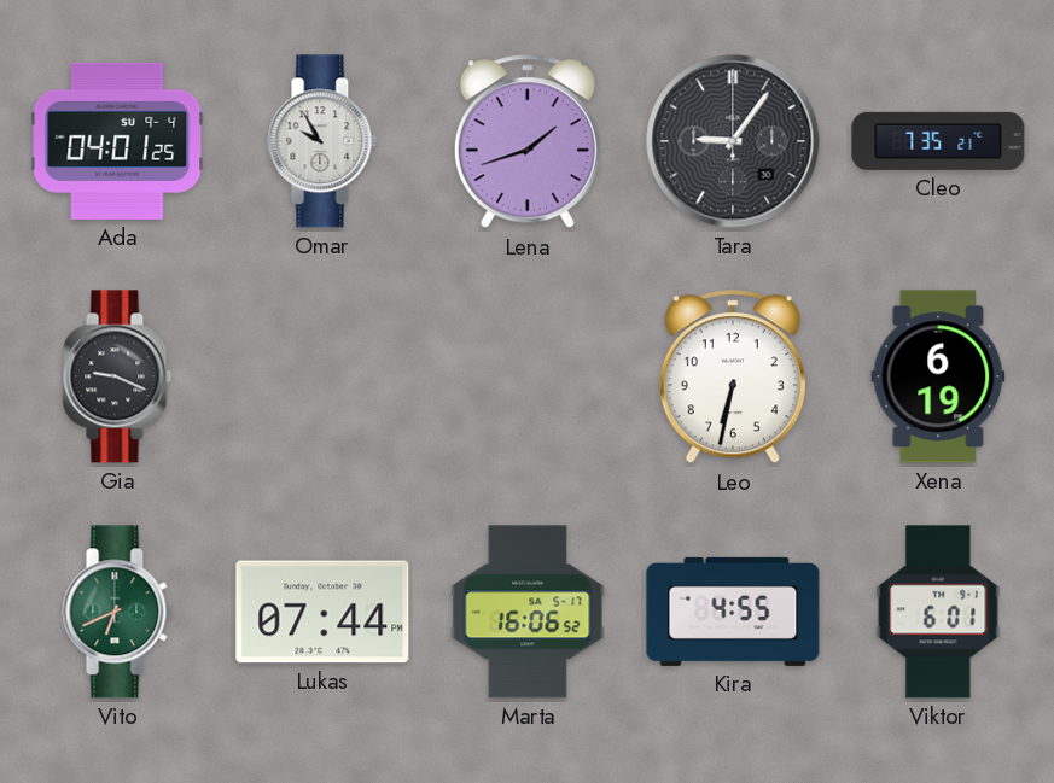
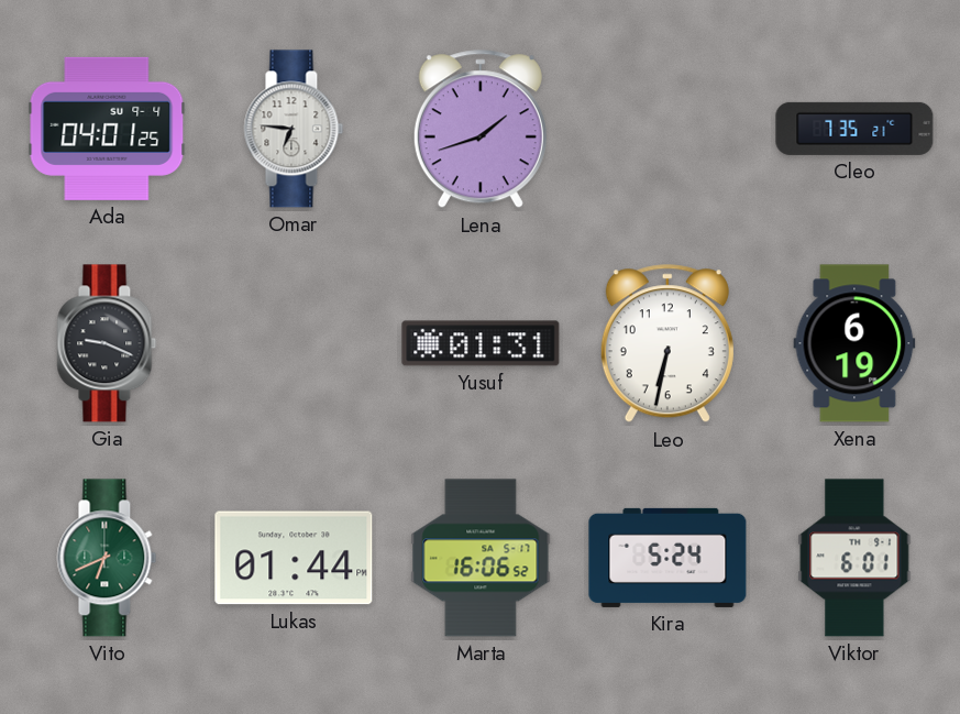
Omar: 9:55 -> 6:46
Tara: 9:06 -> none
Yusuf: none -> 01:31
Lukas: 07:44 -> 01:44
Kira: 4:55 -> 5:24
